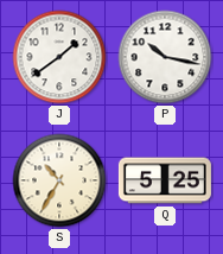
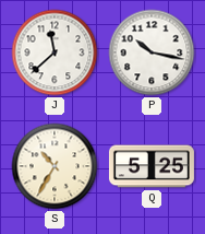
J: 1:39 -> 11:38
